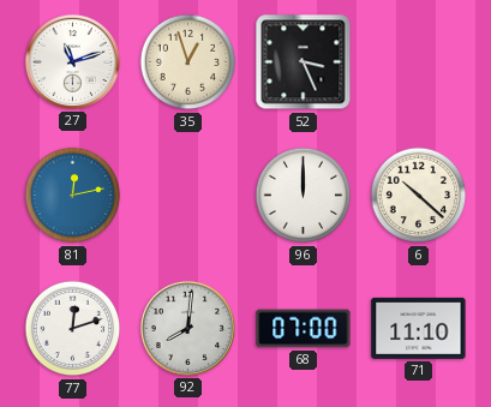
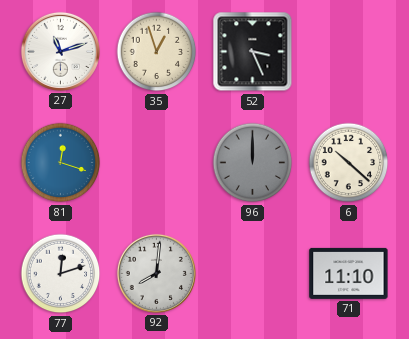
81: 12:13 -> 12:18
96 dial: white -> grey
68: 07:00 -> none
